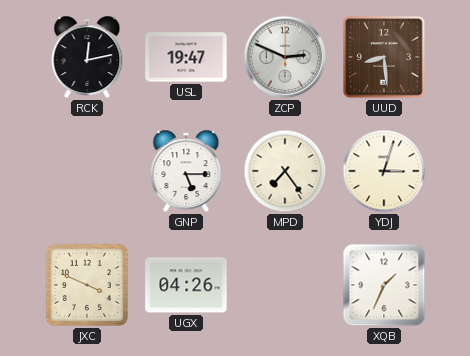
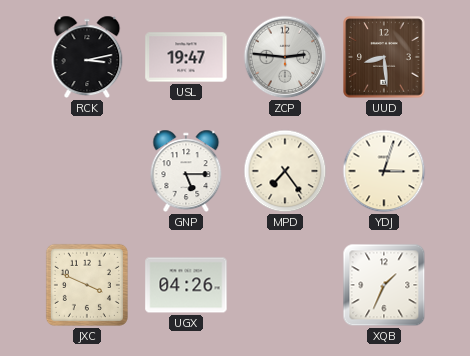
RCK: 12:13 -> 3:13
ZCP: 2:49 -> 2:46
